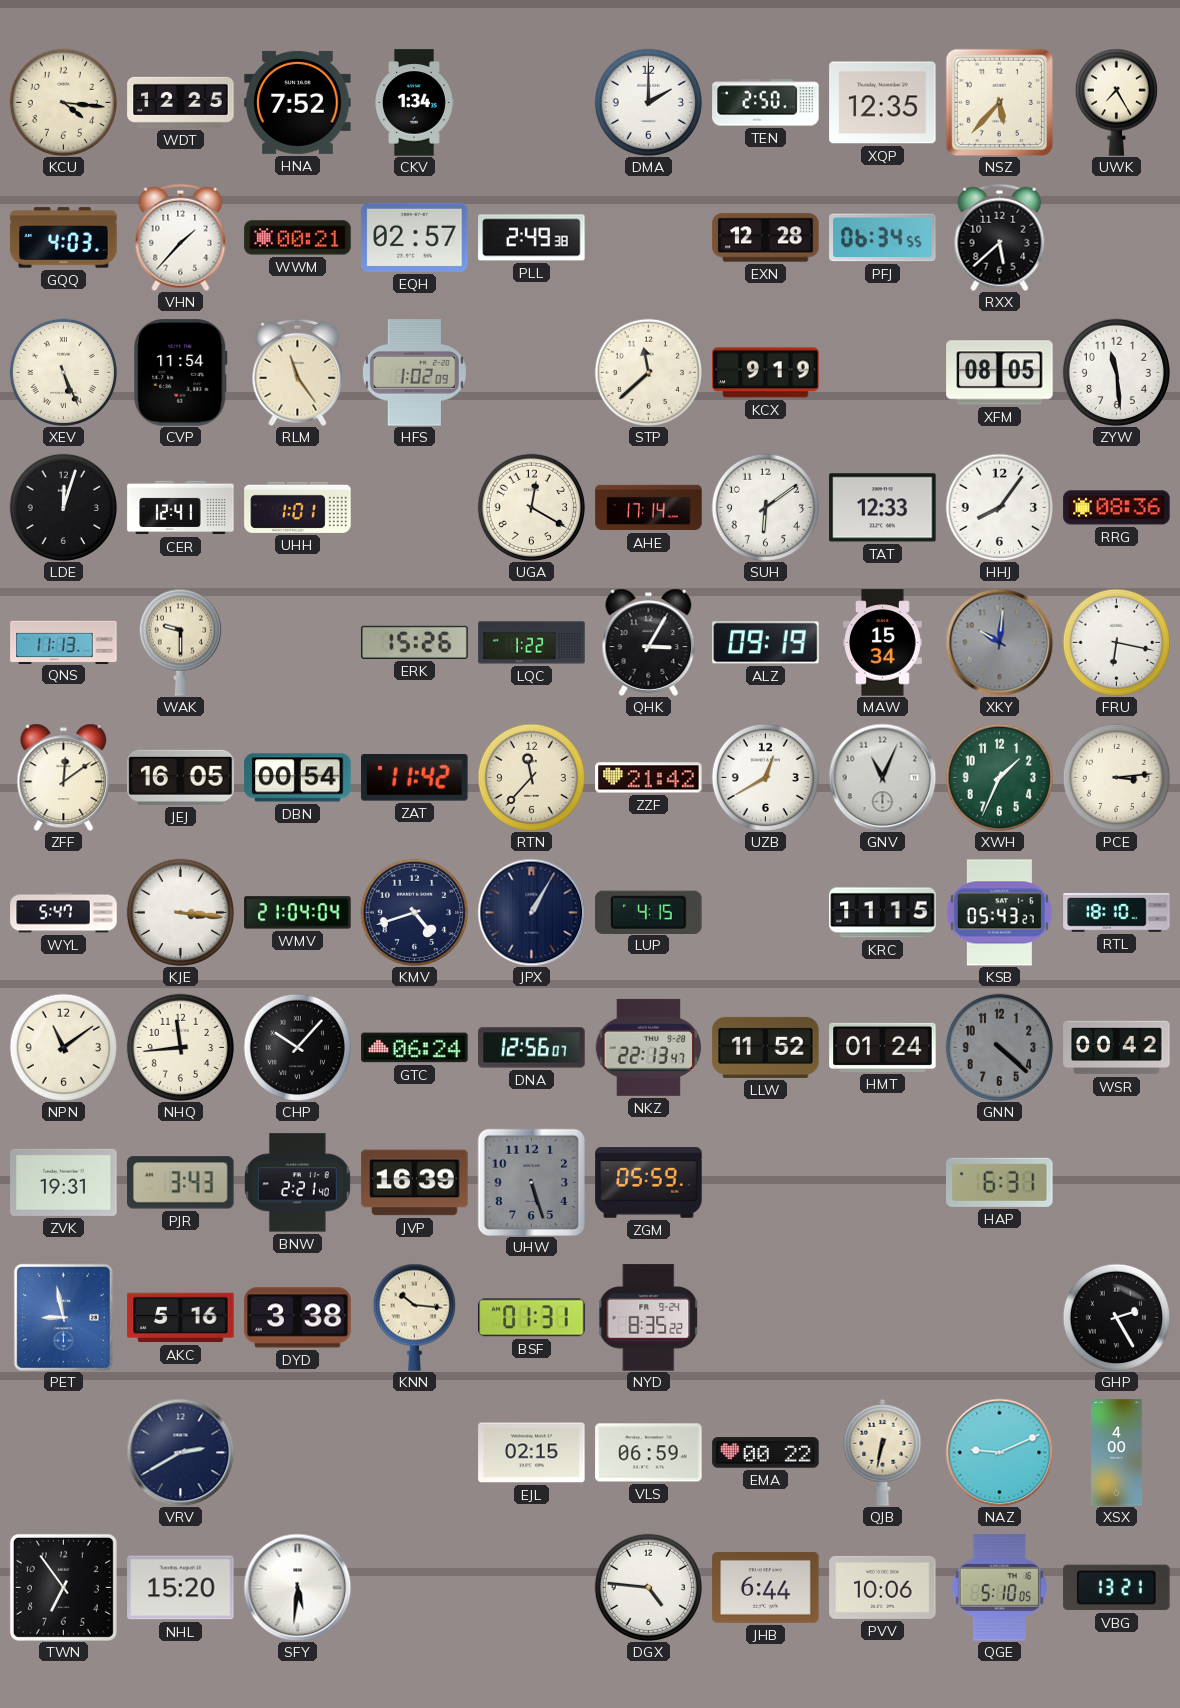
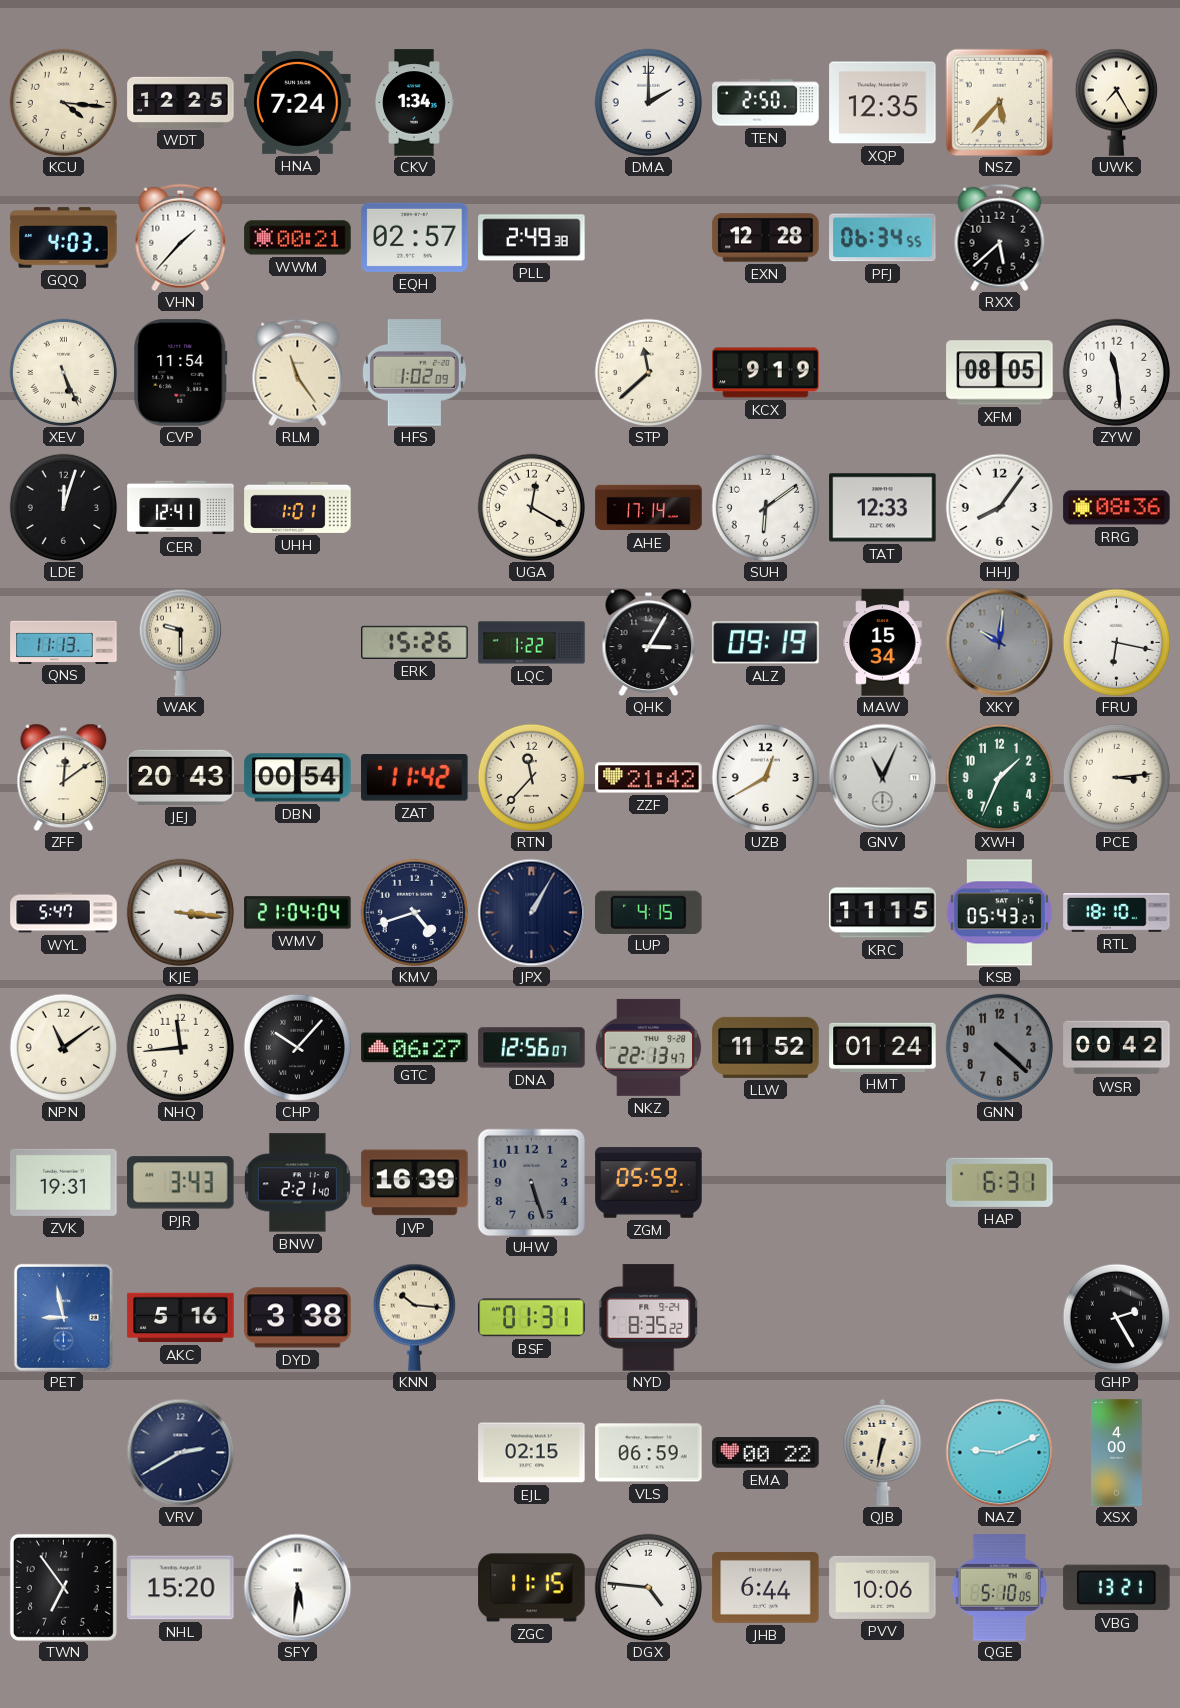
HNA: 7:52 -> 7:24
JEJ: 16:05 -> 20:43
GTC: 06:24 -> 06:27
ZGC: none -> 11:15
